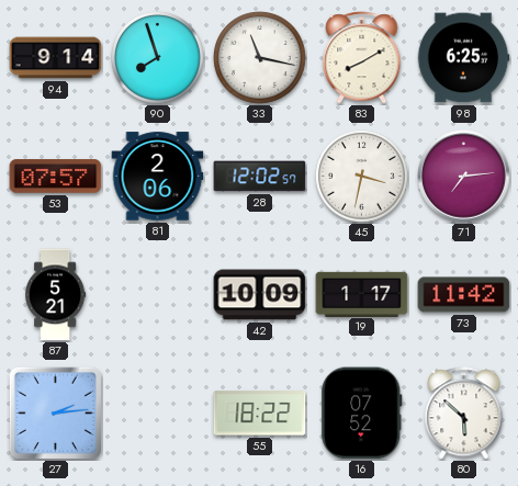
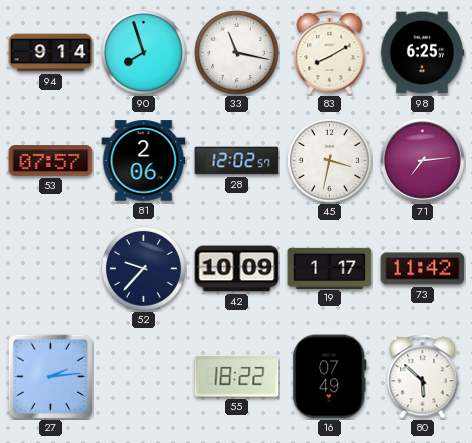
87: 5:21 -> none
52: none -> 9:37
16: 07:52 -> 07:49
